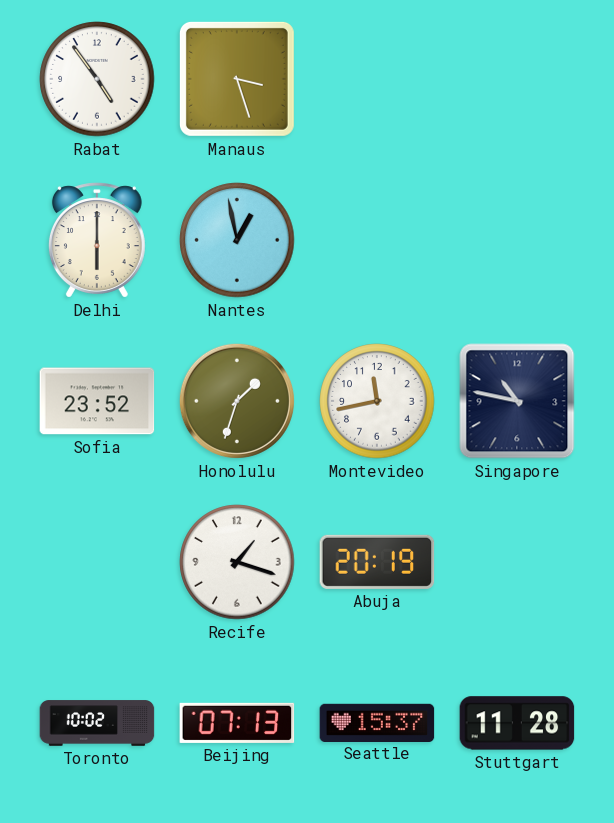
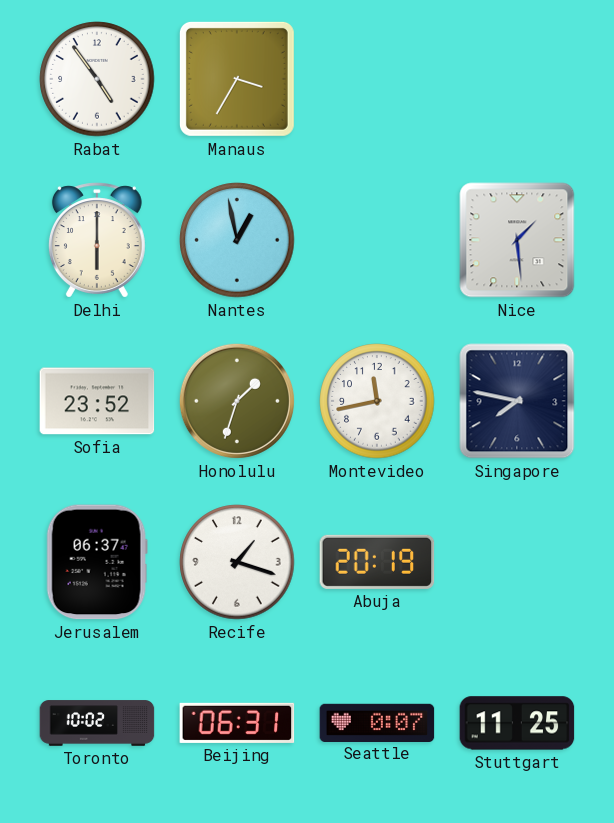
Manaus: 3:27 -> 3:35
Nice: none -> 1:29
Singapore: 10:47 -> 7:47
Jerusalem: none -> 06:37
Beijing: 07:13 -> 06:31
Seattle: 15:37 -> 0:07
Stuttgart: 11:28 -> 11:25
